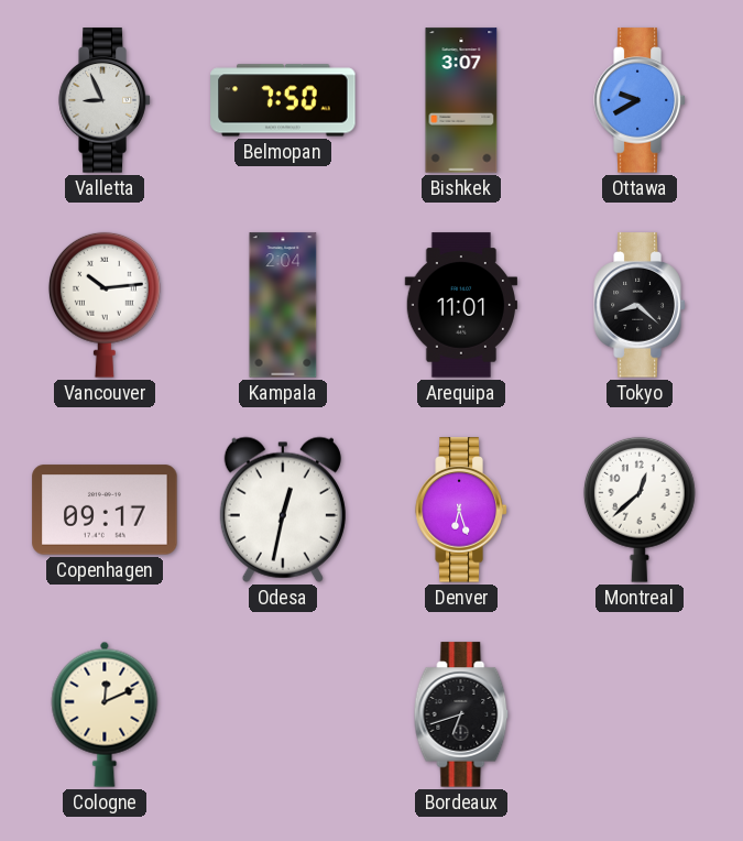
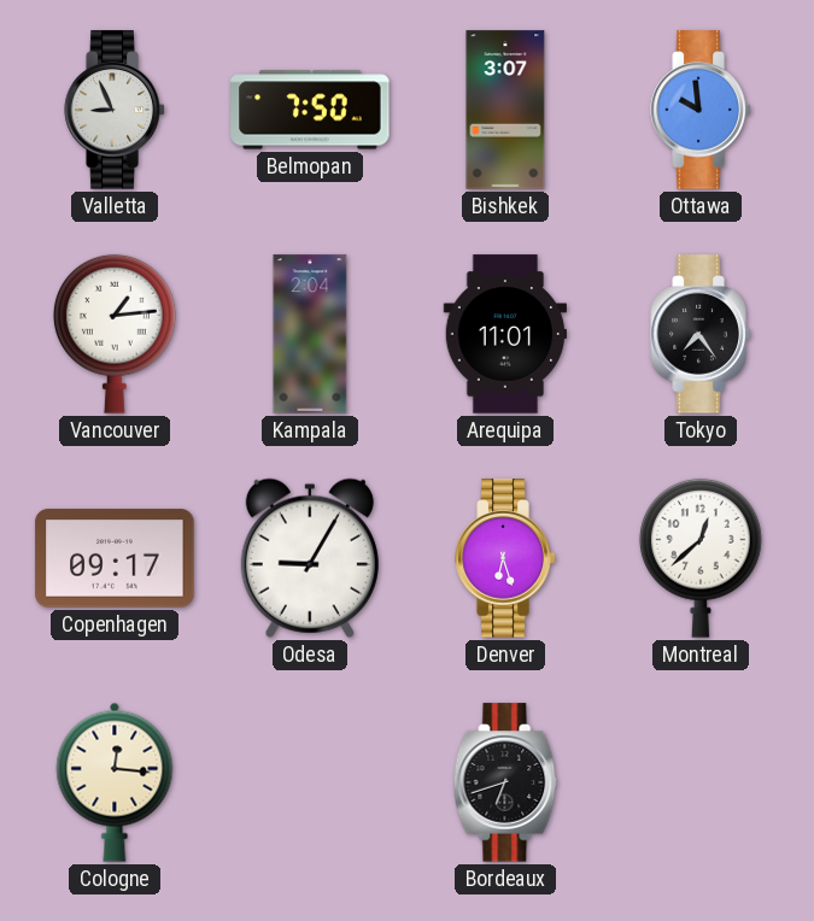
Ottawa: 9:40 -> 9:59
Vancouver: 10:14 -> 1:14
Tokyo: 8:22 -> 7:24
Odesa: 12:32 -> 9:05
Cologne: 12:11 -> 12:16
